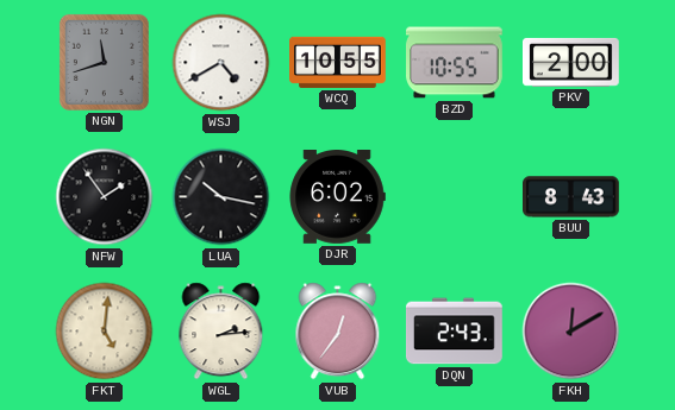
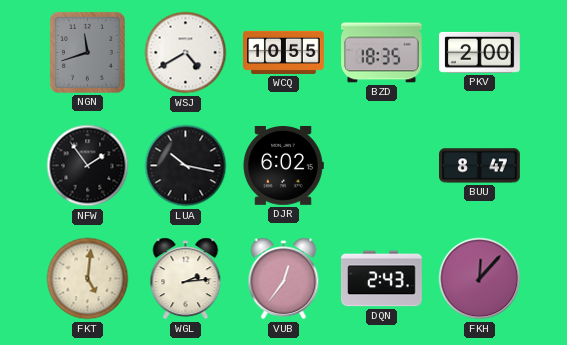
BZD: 10:55 -> 18:35
BUU: 8:43 -> 8:47
FKH: 12:10 -> 12:07
